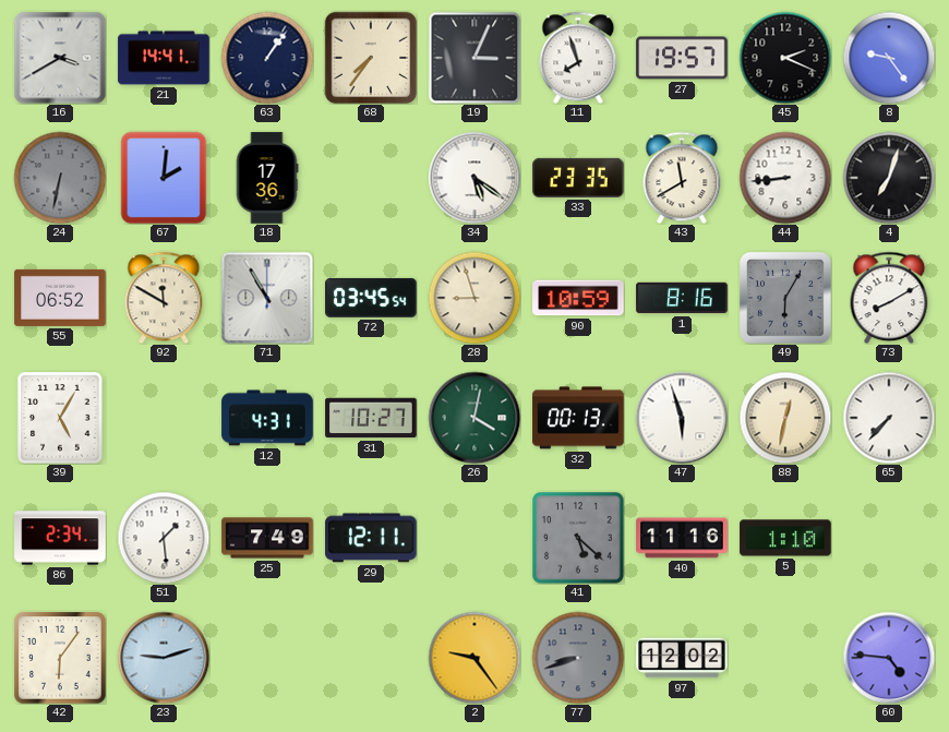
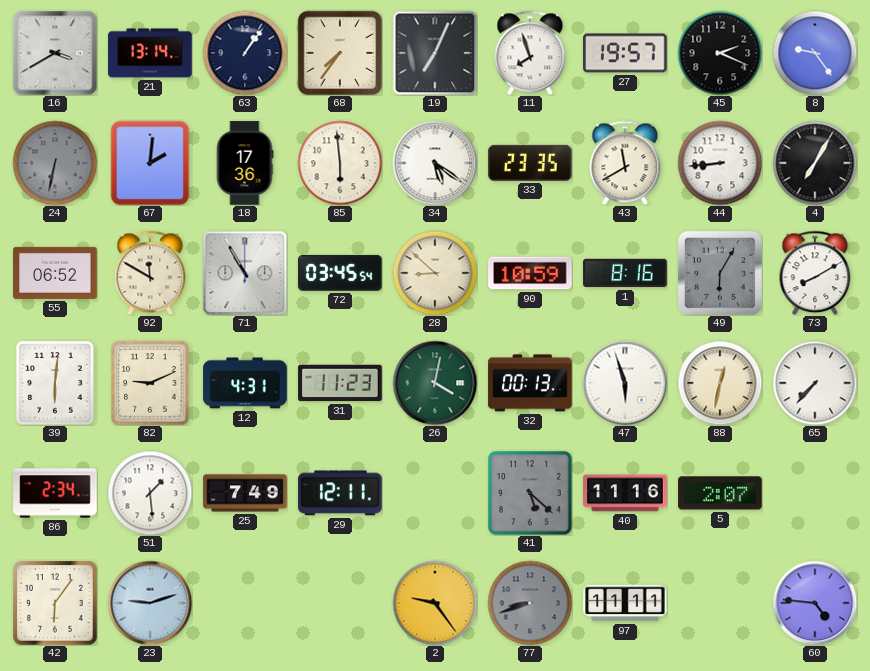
21: 14:41 -> 13:14
19: 3:04 -> 7:04
85: none -> 5:59
4: 7:03 -> 7:05
28: 8:57 -> 8:52
39: 5:05 -> 6:01
82: none -> 9:11
31: 10:27 -> 11:23
5: 1:10 -> 2:07
97: 12:02 -> 11:11
